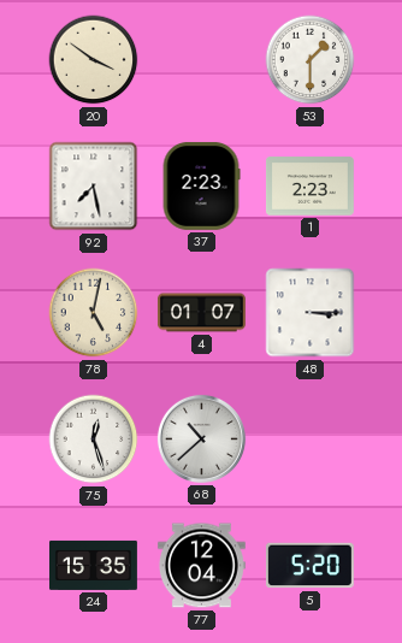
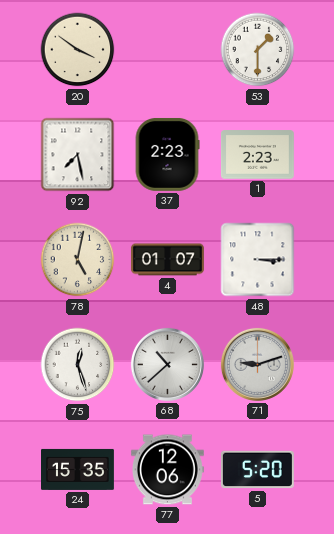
71: none -> 9:12
77: 12:04 -> 12:06
